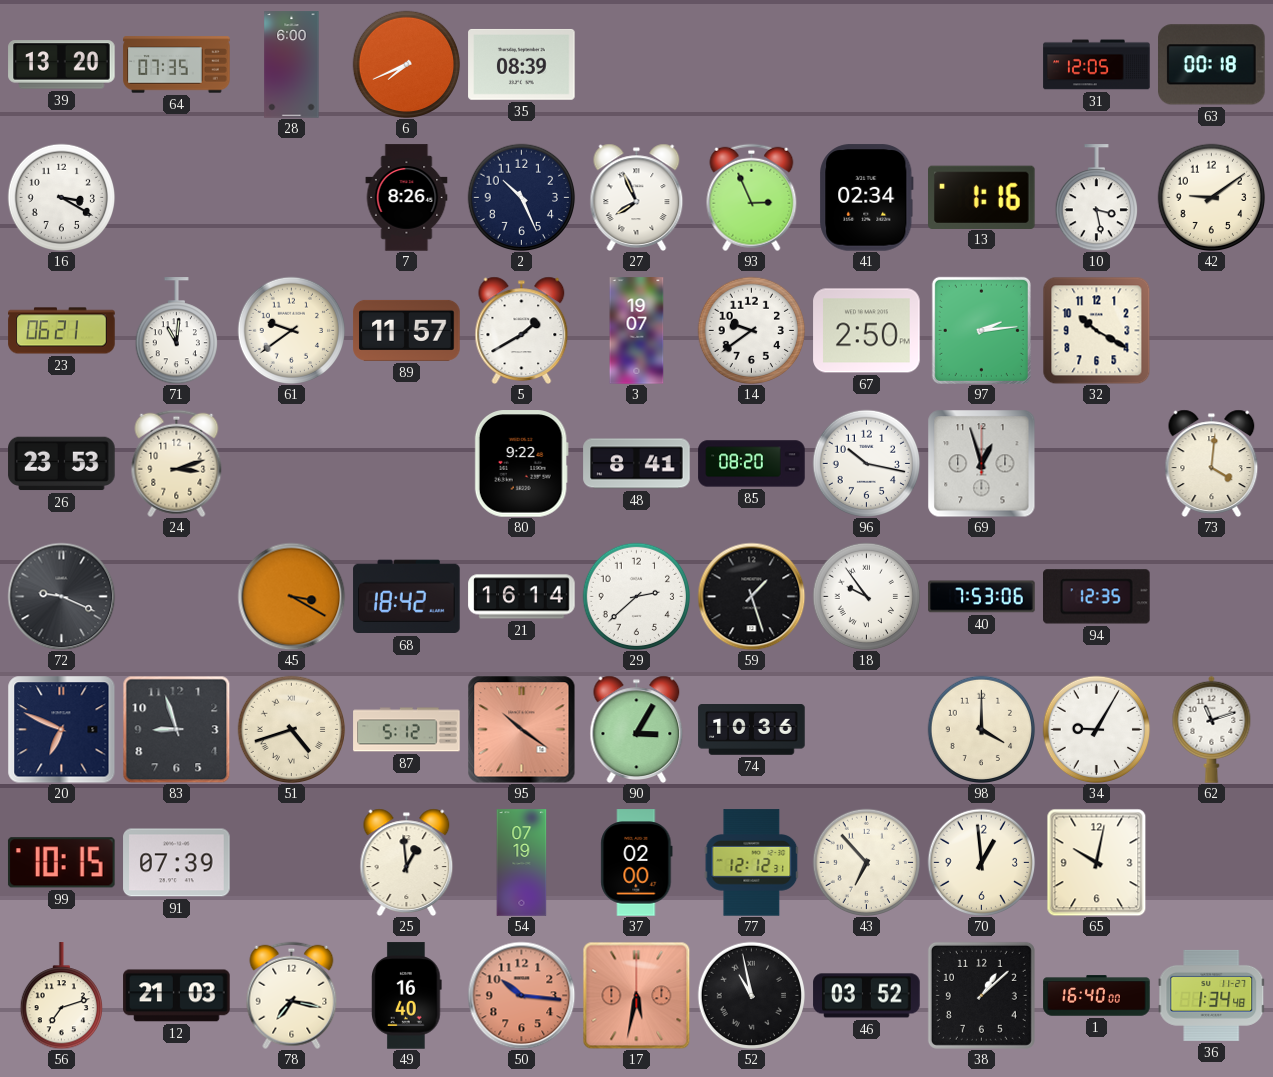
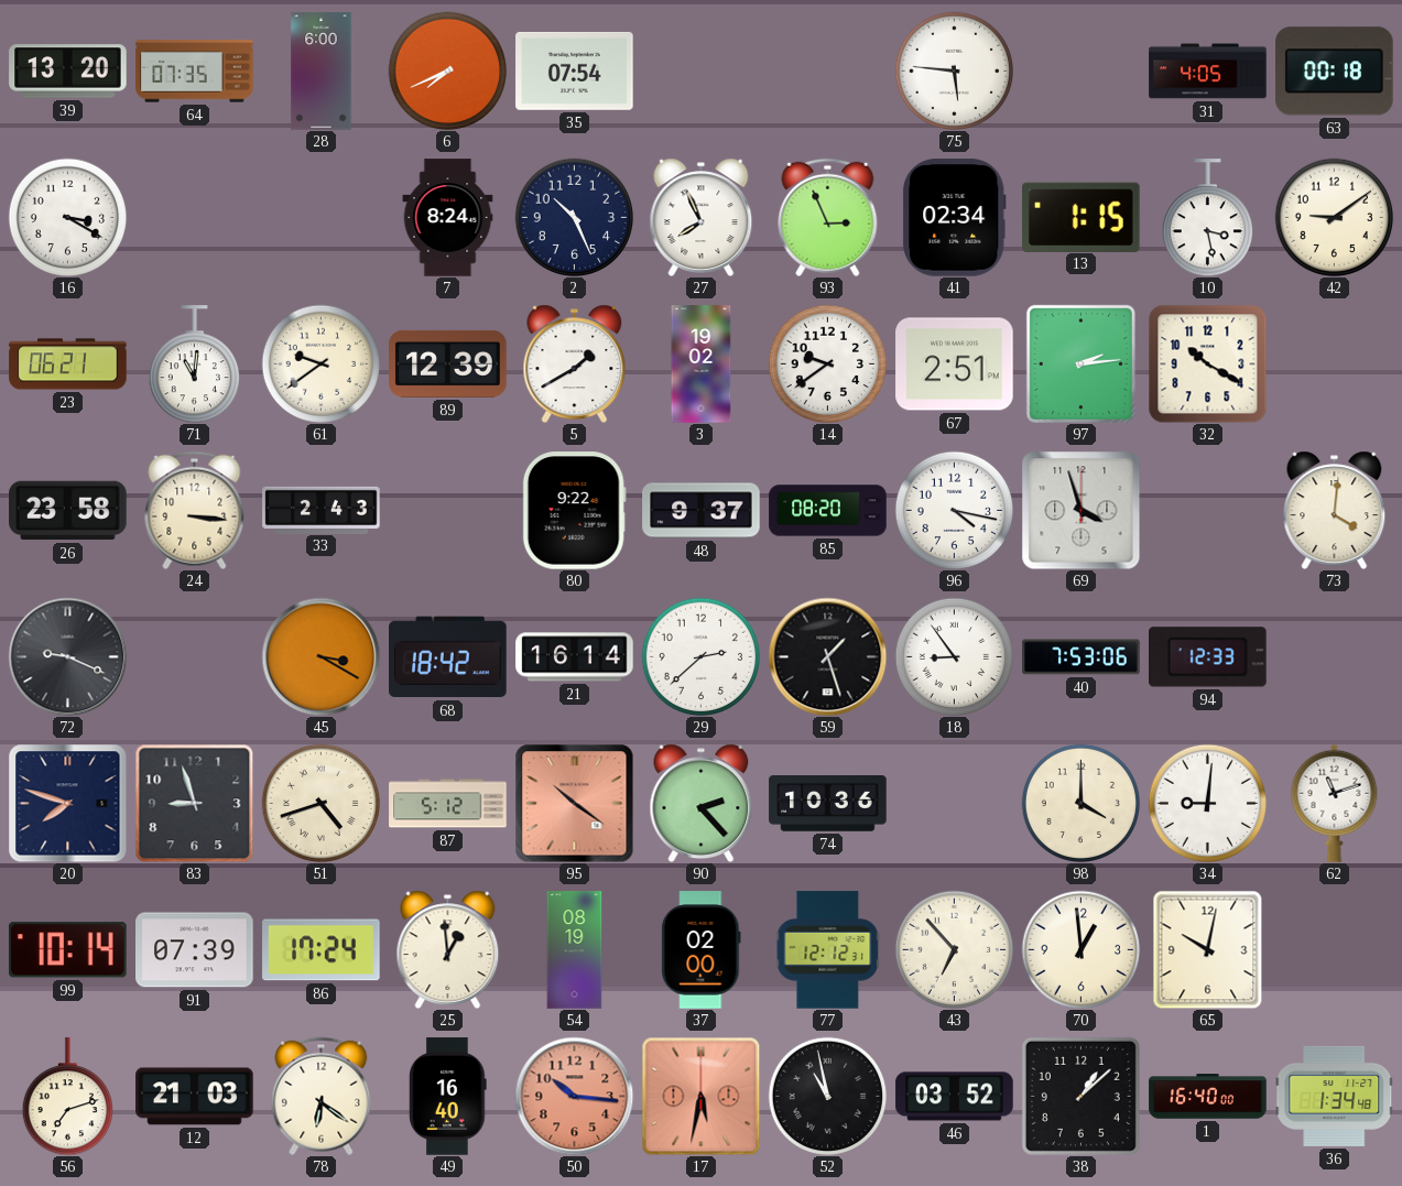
35: 08:39 -> 07:54
75: none -> 5:46
31: 12:05 -> 4:05
7: 8:26 -> 8:24
13: 1:16 -> 1:15
89: 11:57 -> 12:39
3: 19:07 -> 19:02
67: 2:50 -> 2:51
26: 23:53 -> 23:58
24: 3:12 -> 3:16
33: none -> 2:43
48: 8:41 -> 9:37
96: 10:17 -> 4:17
69: 12:57 -> 3:57
18: 9:54 -> 8:54
94: 12:35 -> 12:33
20: 6:49 -> 7:48
90: 3:05 -> 2:23
34: 9:05 -> 9:01
99: 10:15 -> 10:14
86: none -> 17:24
54: 07:19 -> 08:19
78: 7:17 -> 6:21
